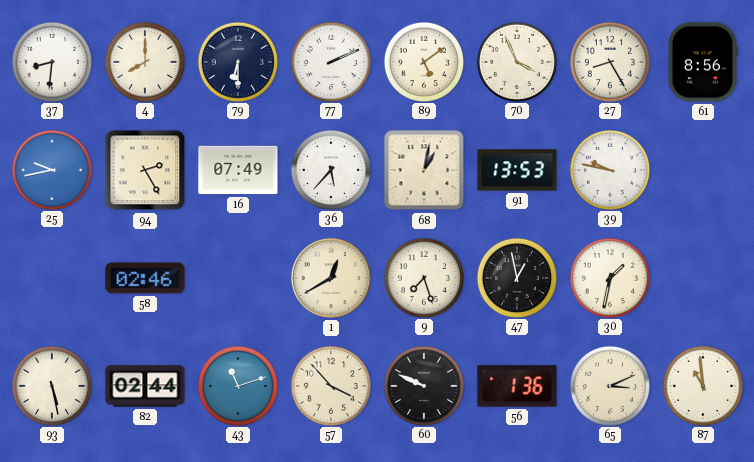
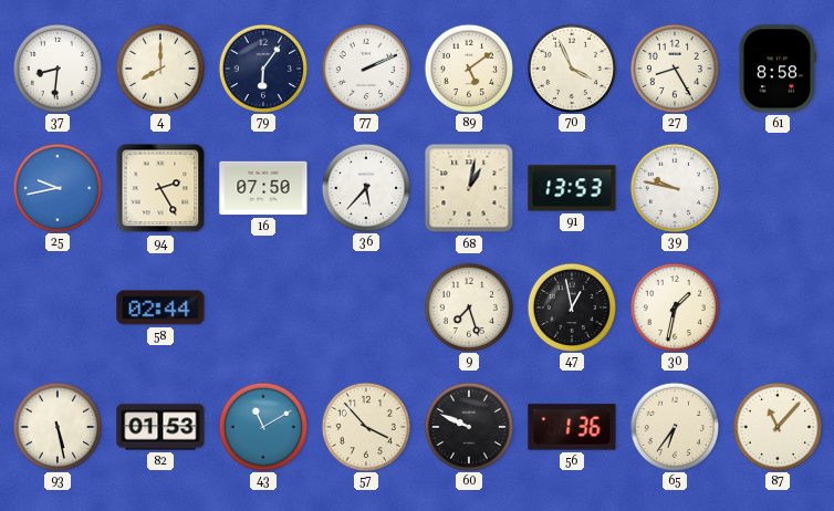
79: 6:30 -> 6:06
61: 8:56 -> 8:58
16: 07:49 -> 07:50
58: 02:46 -> 02:44
1: 12:40 -> none
82: 02:44 -> 01:53
43: 11:12 -> 11:10
65: 3:11 -> 6:36
87: 10:59 -> 11:07
